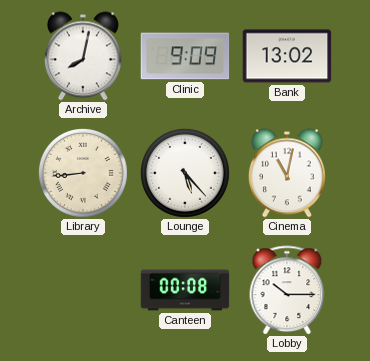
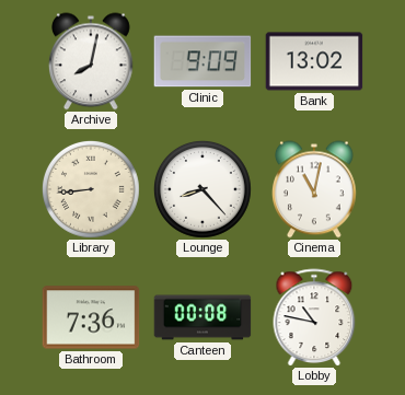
Lounge: 5:23 -> 8:23
Bathroom: none -> 7:36
Lobby: 10:15 -> 10:47
